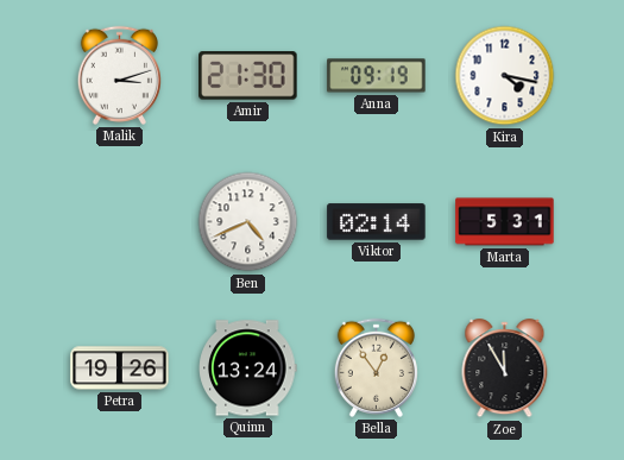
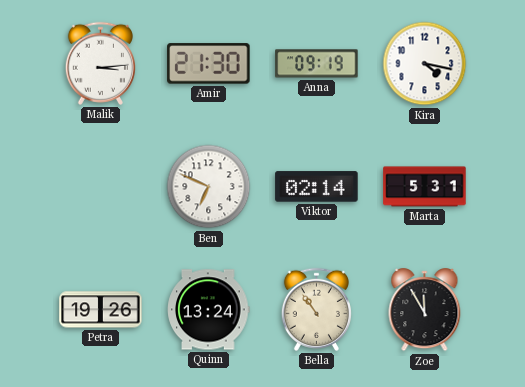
Malik: 3:12 -> 3:14
Ben: 4:41 -> 6:49
Bella: 12:54 -> 10:54
